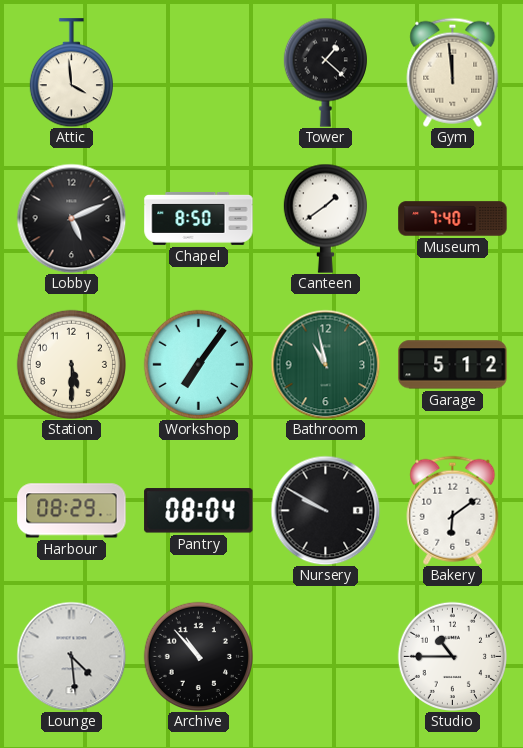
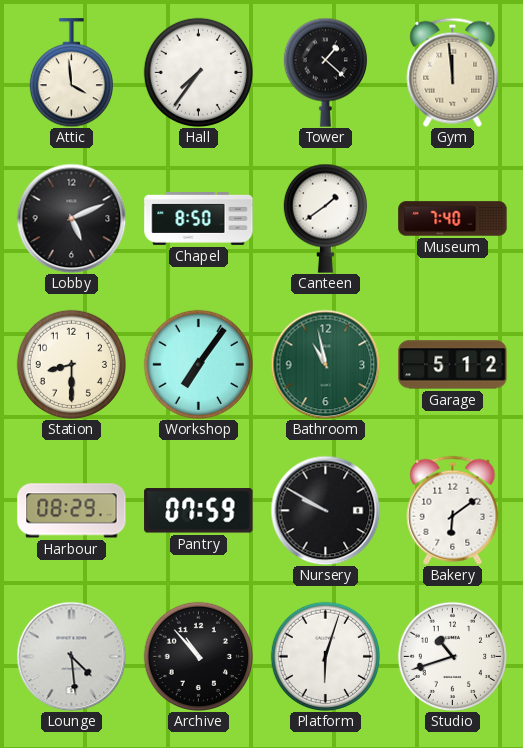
Hall: none -> 7:36
Station: 5:30 -> 8:30
Pantry: 08:04 -> 07:59
Platform: none -> 6:03
Studio: 10:45 -> 10:42
